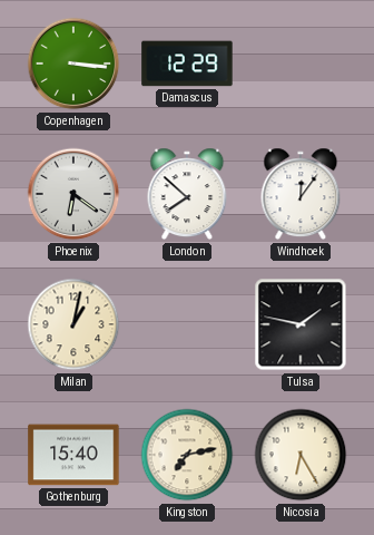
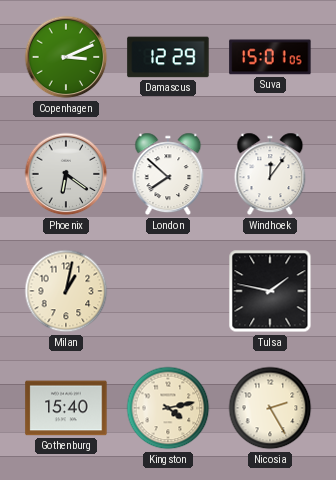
Copenhagen: 3:16 -> 3:11
Suva: none -> 15:01
Kingston: 7:13 -> 4:13
Nicosia: 6:25 -> 2:25
